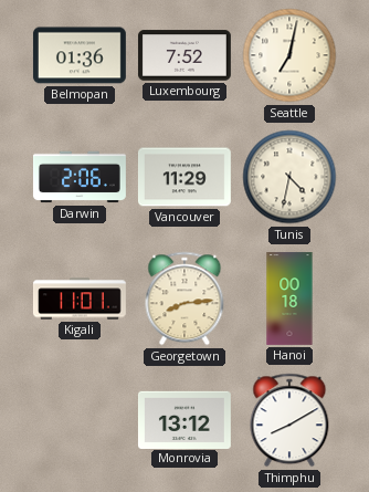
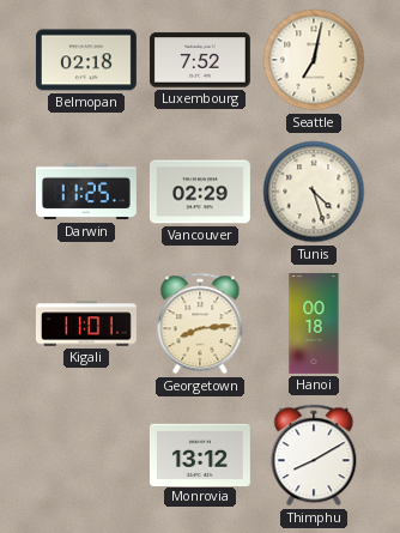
Belmopan: 01:36 -> 02:18
Darwin: 2:06 -> 11:25
Vancouver: 11:29 -> 02:29
Tunis: 4:32 -> 4:27
